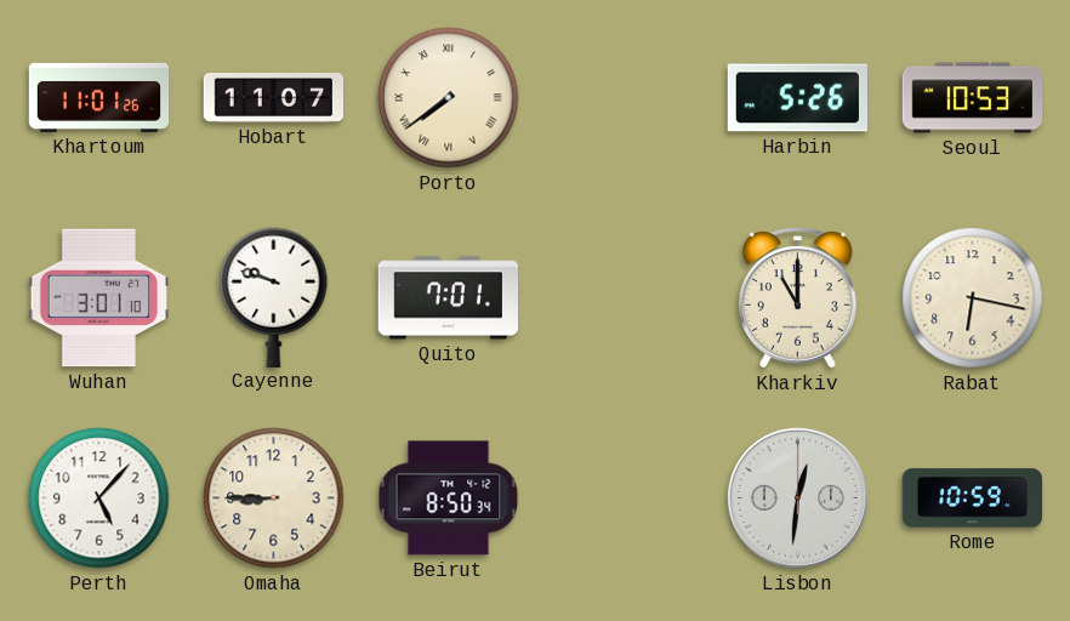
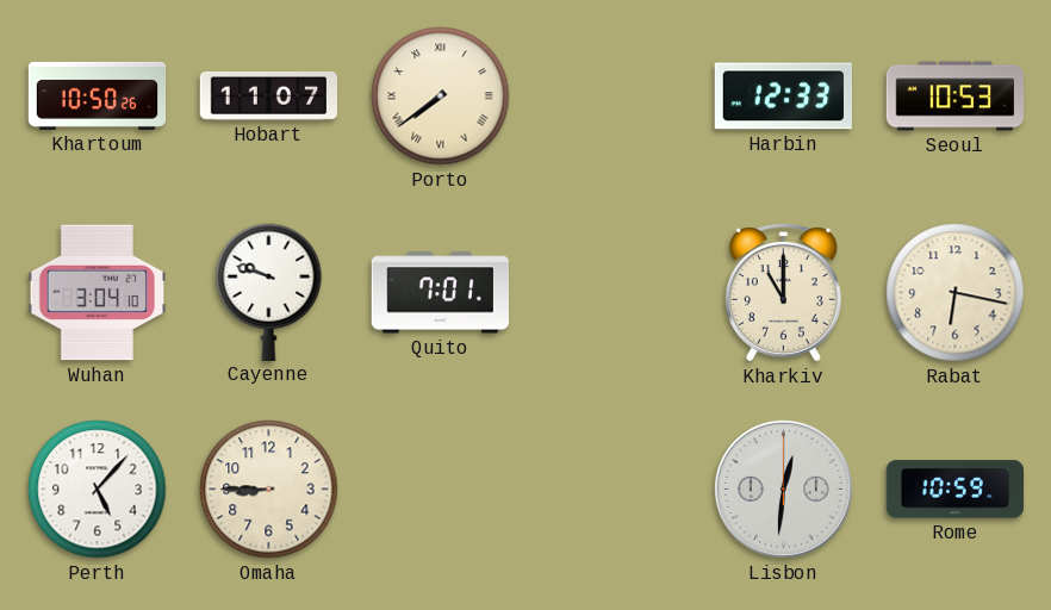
Khartoum: 11:01 -> 10:50
Harbin: 5:26 -> 12:33
Wuhan: 3:01 -> 3:04
Beirut: 8:50 -> none
